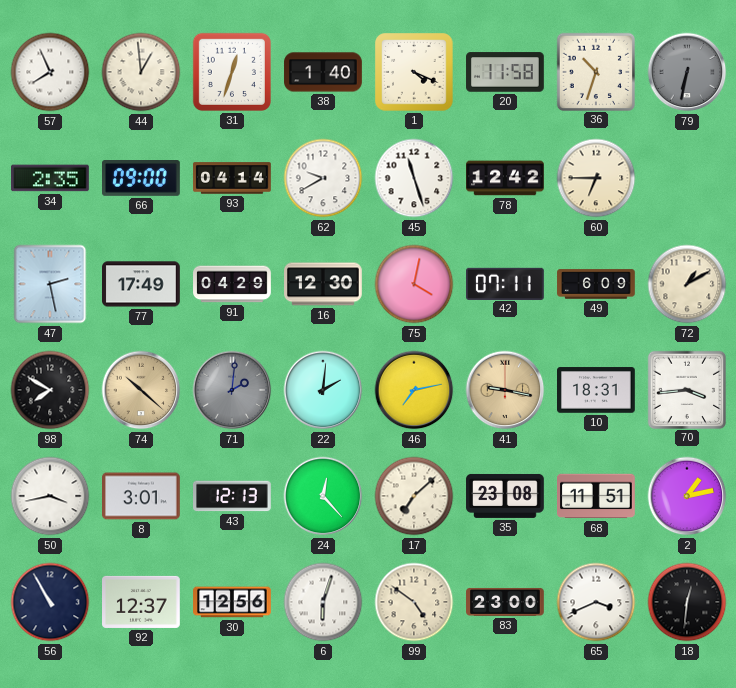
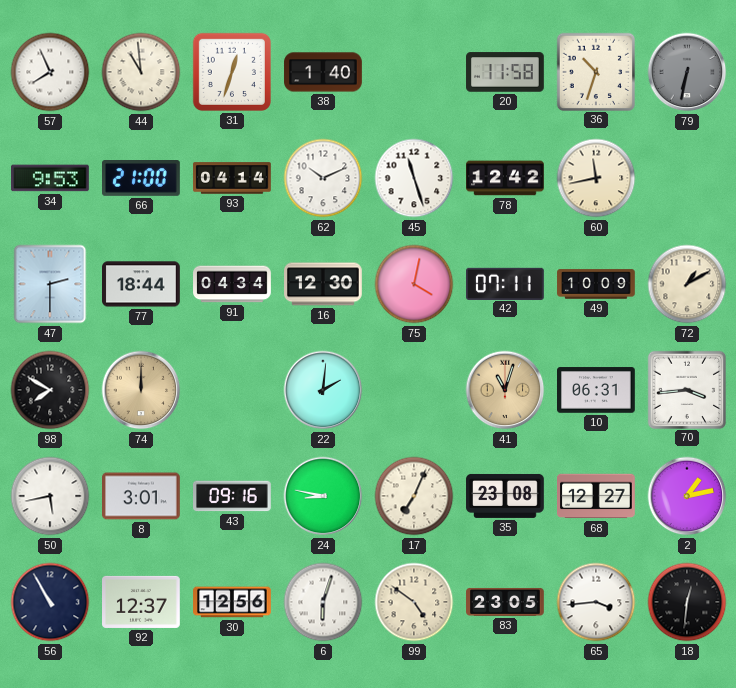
44: 12:59 -> 10:59
1: 4:19 -> none
34: 2:35 -> 9:53
66: 09:00 -> 21:00
62: 9:40 -> 10:11
60: 6:45 -> 11:43
47: 2:28 -> 2:30
77: 17:49 -> 18:44
91: 04:29 -> 04:34
49: 6:09 -> 10:09
74: 10:22 -> 12:00
71: 2:01 -> none
46: 7:13 -> none
41: 9:17 -> 11:03
10: 18:31 -> 06:31
50: 3:43 -> 5:43
43: 12:13 -> 09:16
24: 12:23 -> 8:47
17: 7:08 -> 7:04
68: 11:51 -> 12:27
83: 23:00 -> 23:05
65: 3:41 -> 3:44
